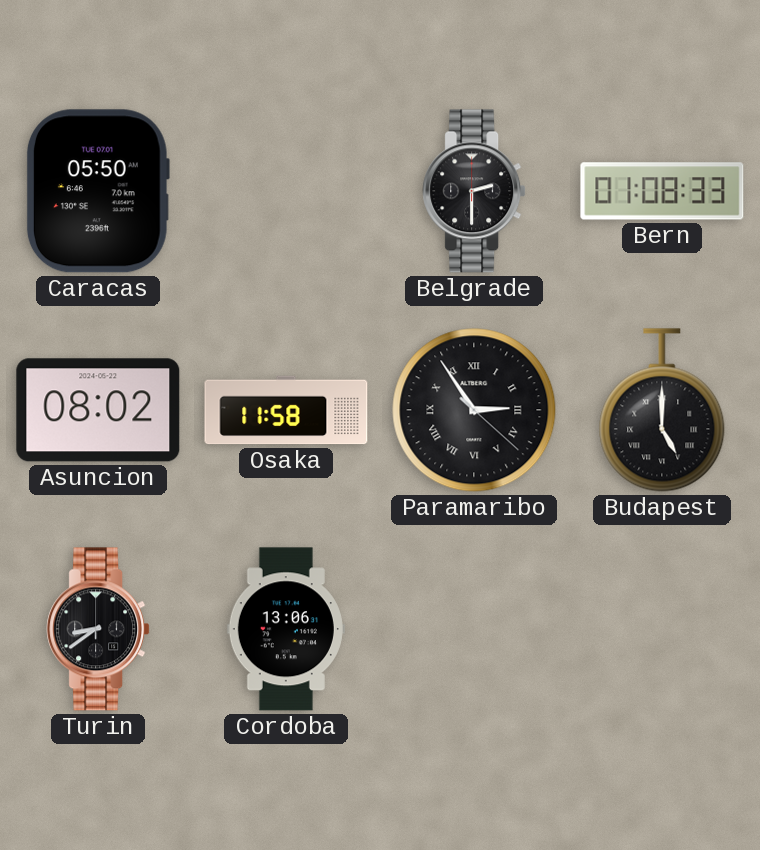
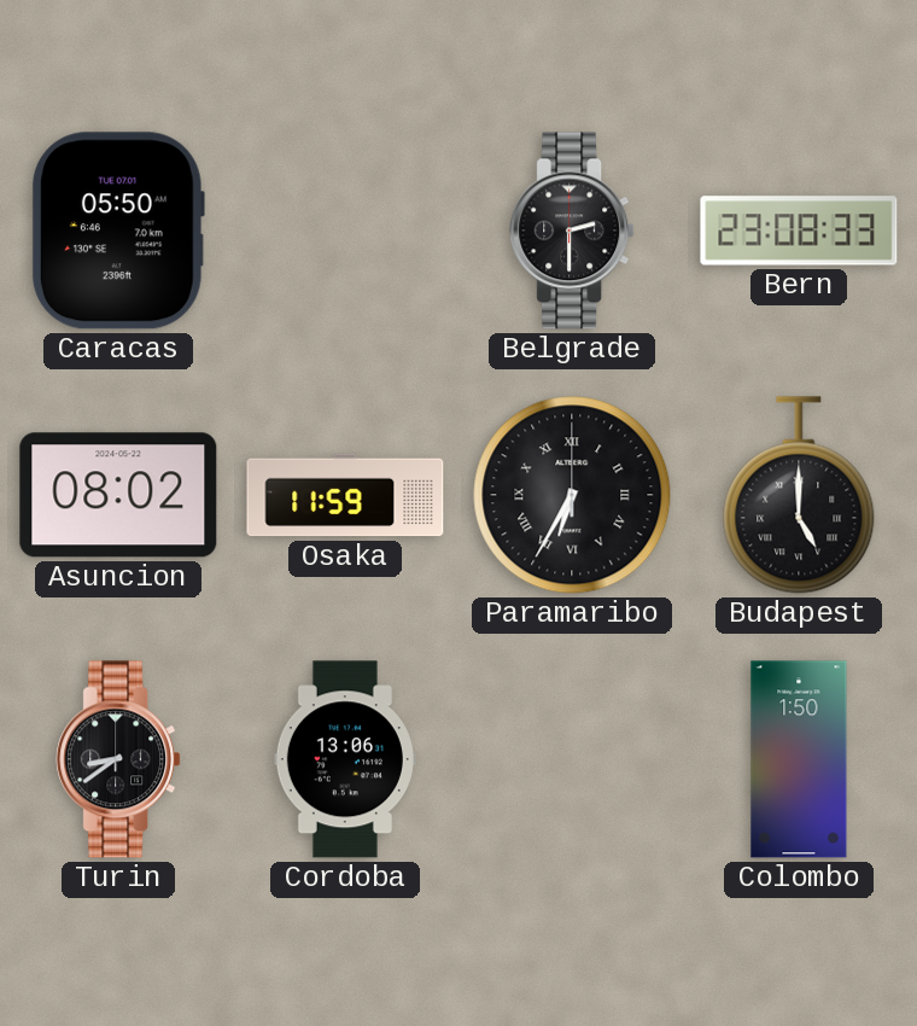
Bern: 01:08 -> 23:08
Osaka: 11:58 -> 11:59
Paramaribo: 2:54 -> 6:35
Colombo: none -> 1:50
